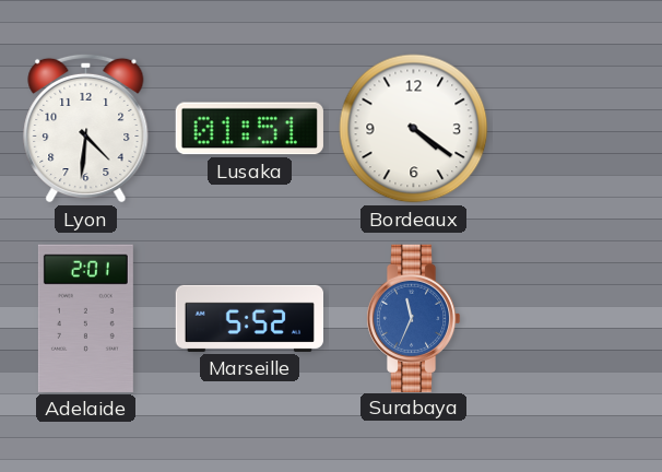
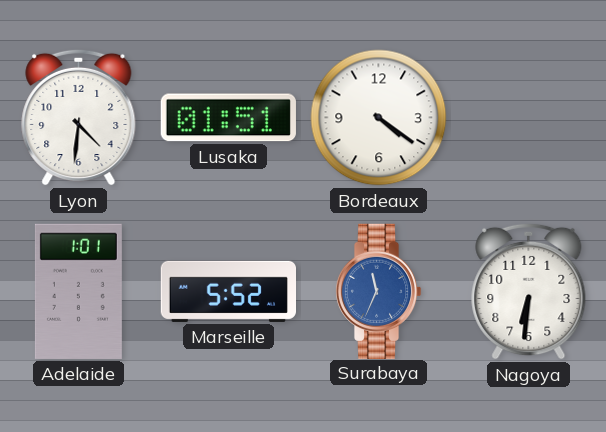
Adelaide: 2:01 -> 1:01
Nagoya: none -> 6:31
